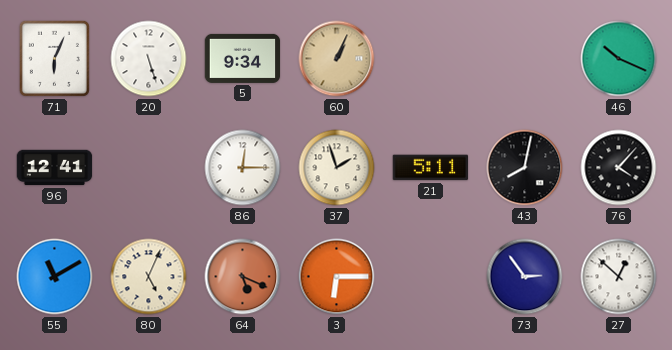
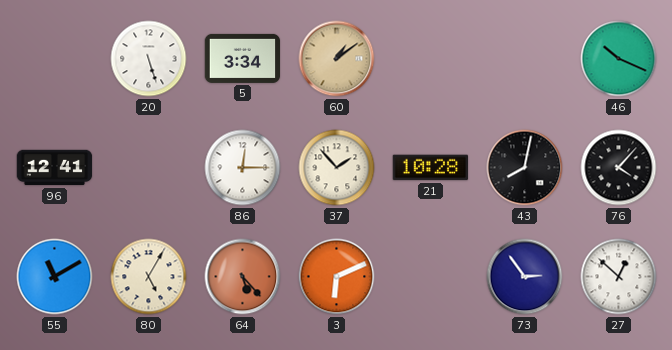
71: 6:04 -> none
5: 9:34 -> 3:34
60: 1:04 -> 1:09
37: 1:57 -> 1:53
21: 5:11 -> 10:28
80: 5:04 -> 5:05
64: 5:19 -> 5:23
3: 6:15 -> 6:11
